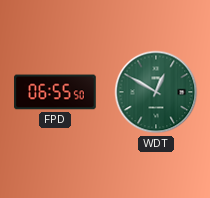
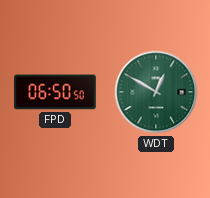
FPD: 06:55 -> 06:50
